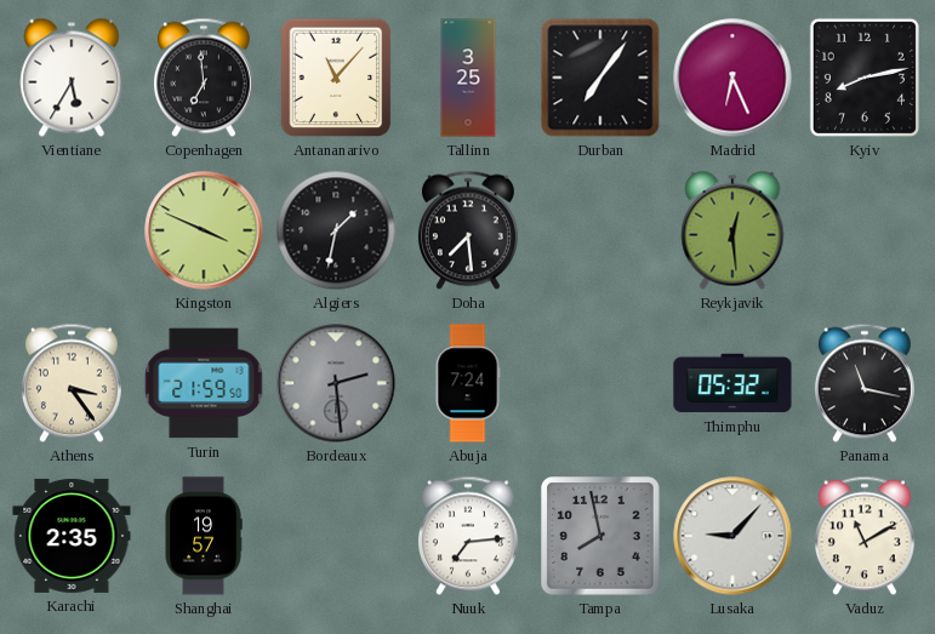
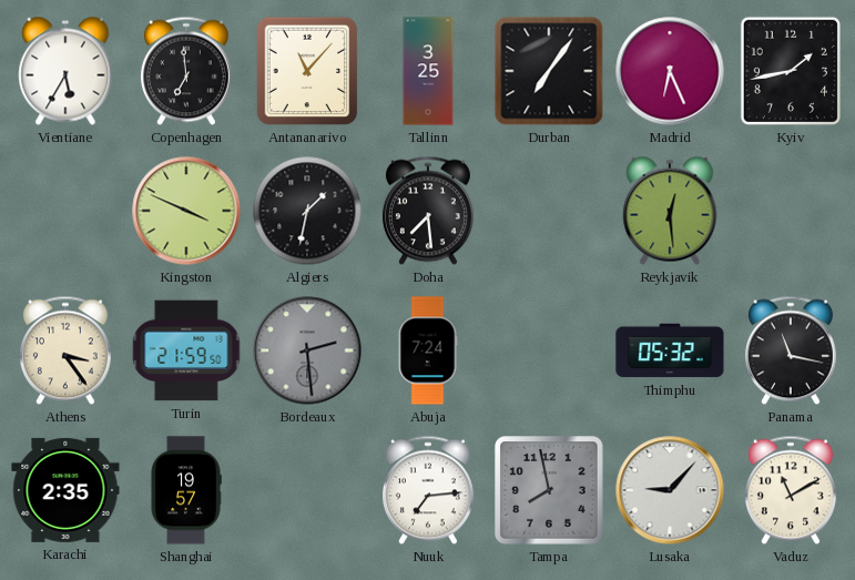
Kyiv: 8:13 -> 1:43
